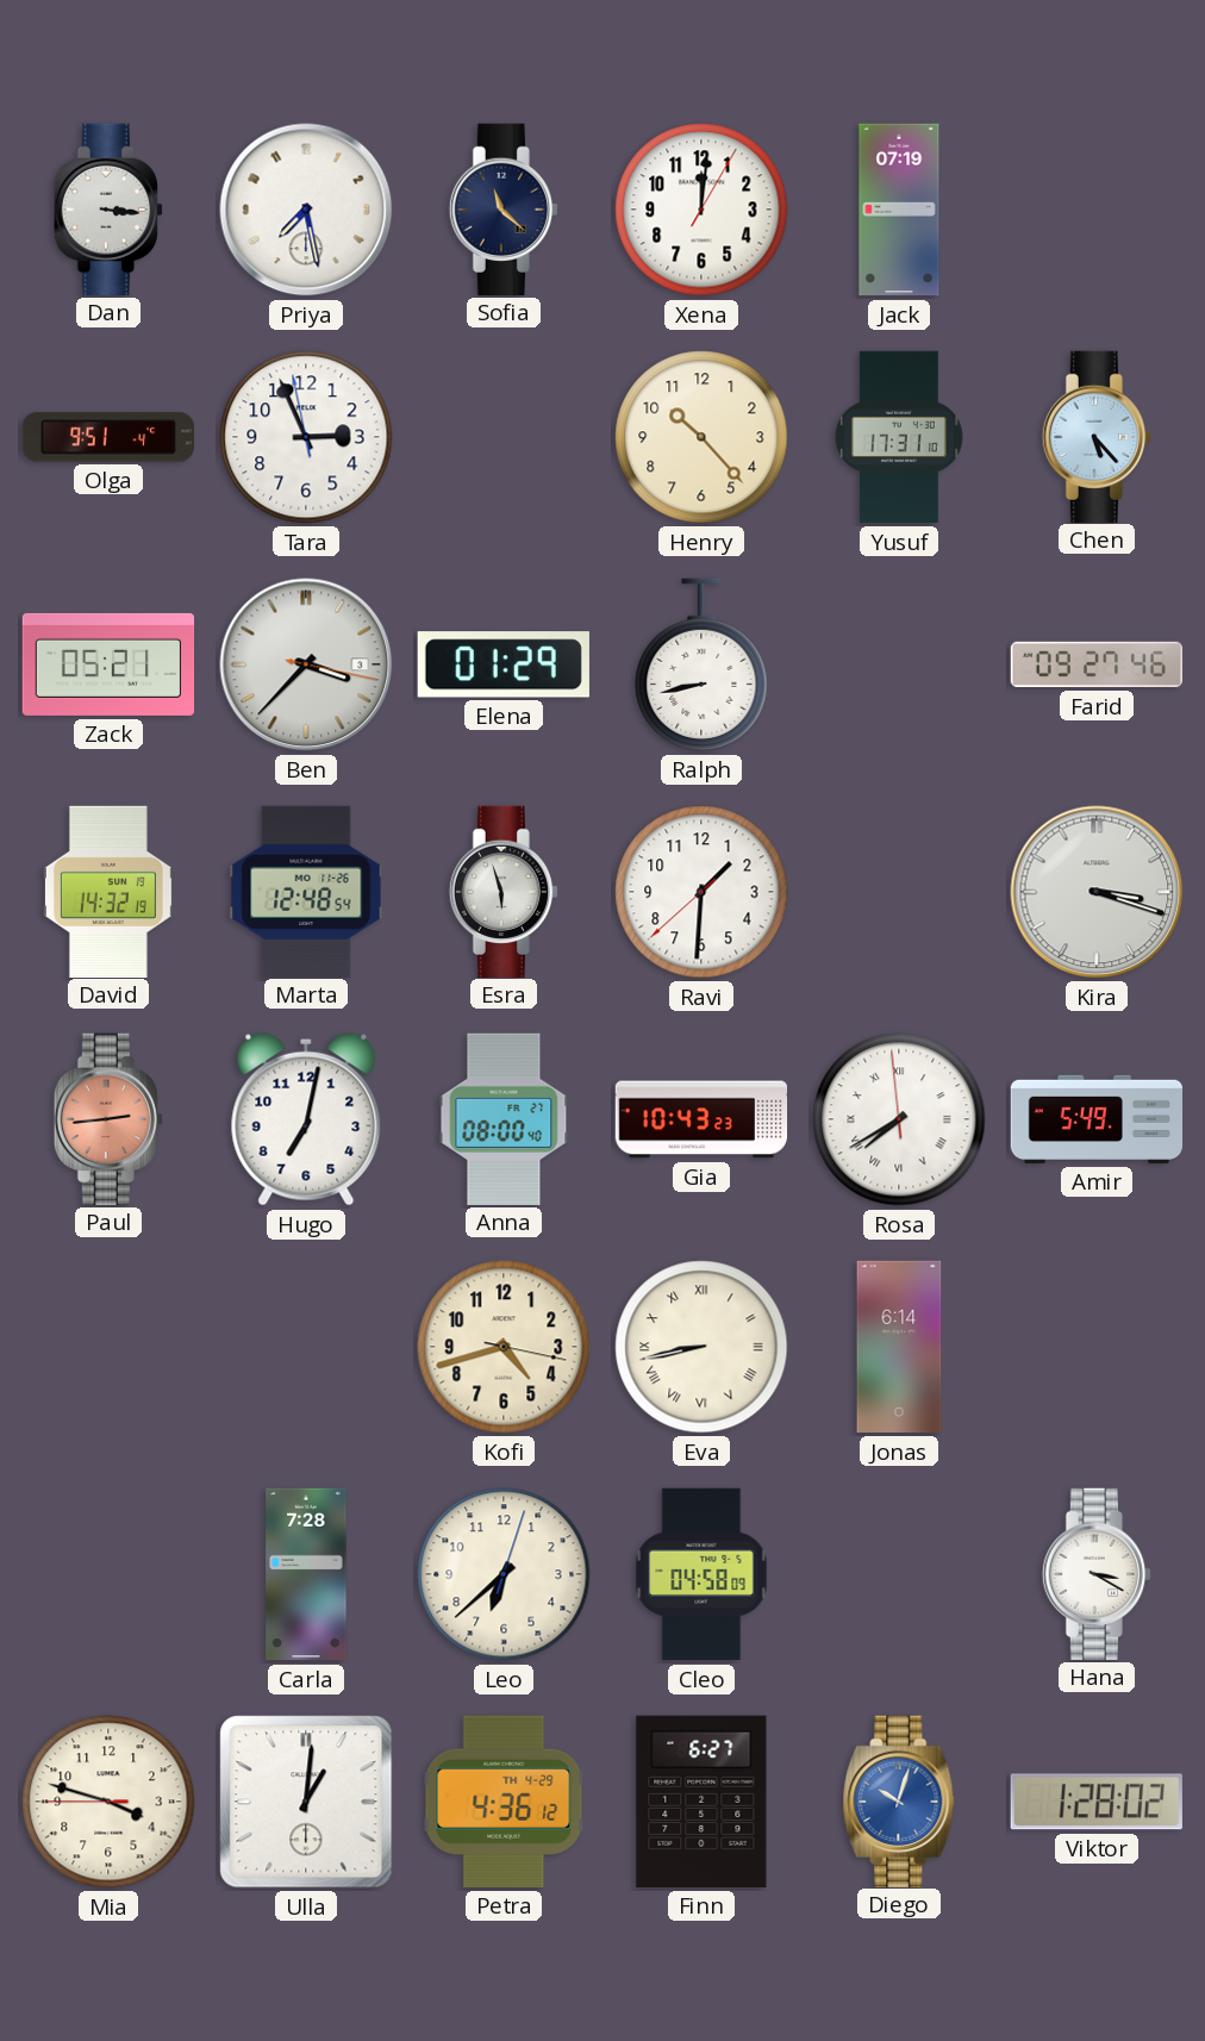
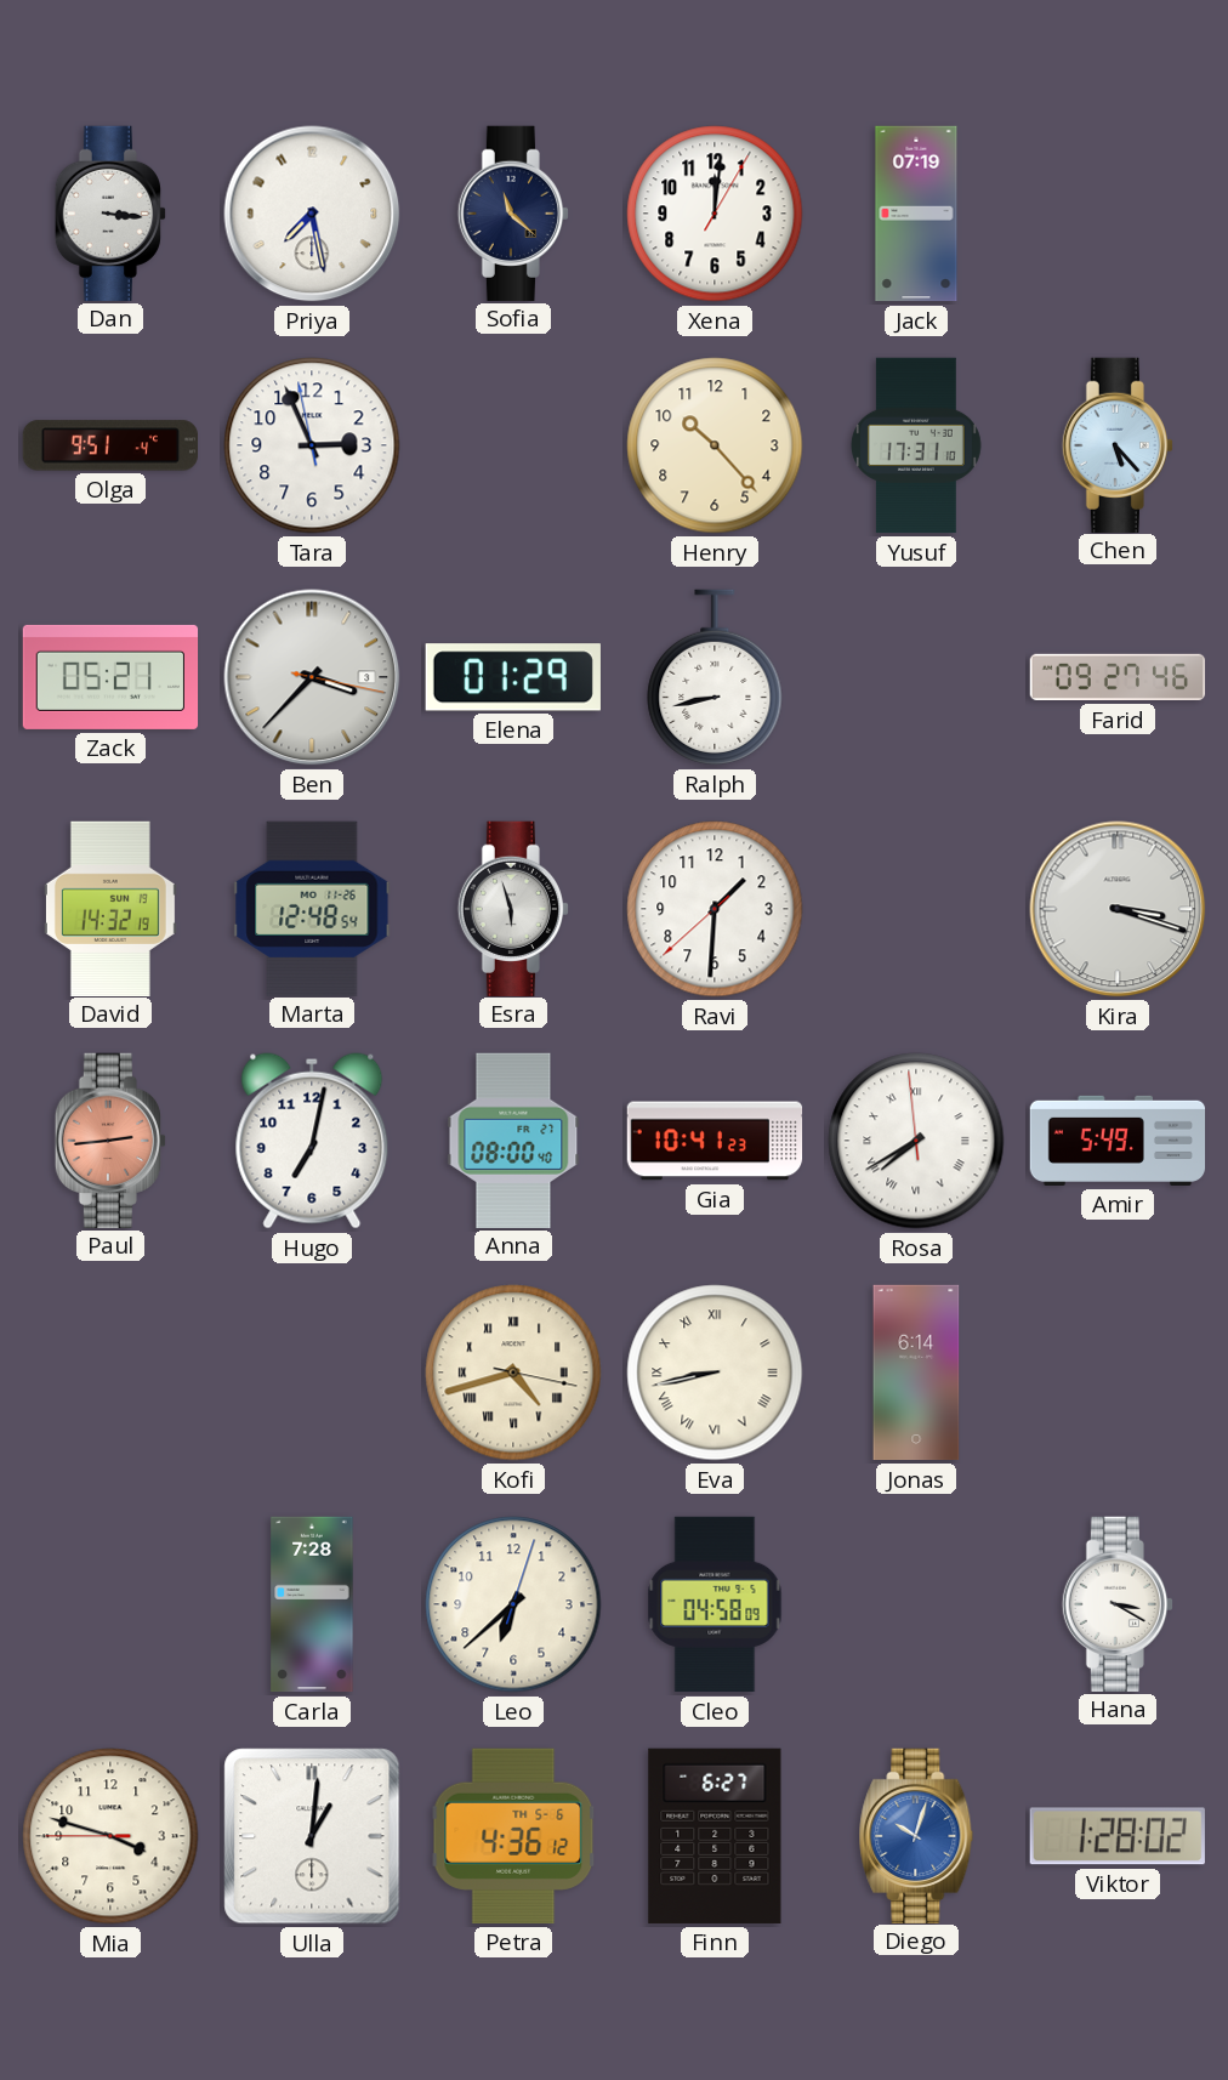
Gia: 10:43 -> 10:41
Kofi numerals: Arabic -> Roman
Petra date: TH 4-29 -> TH 5-6
